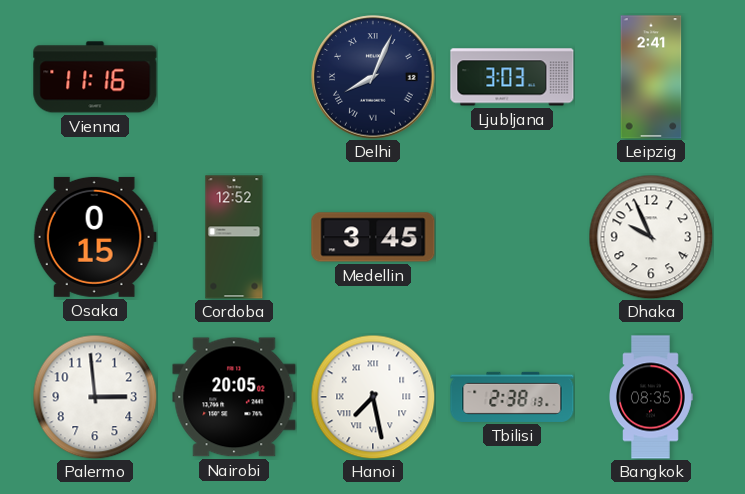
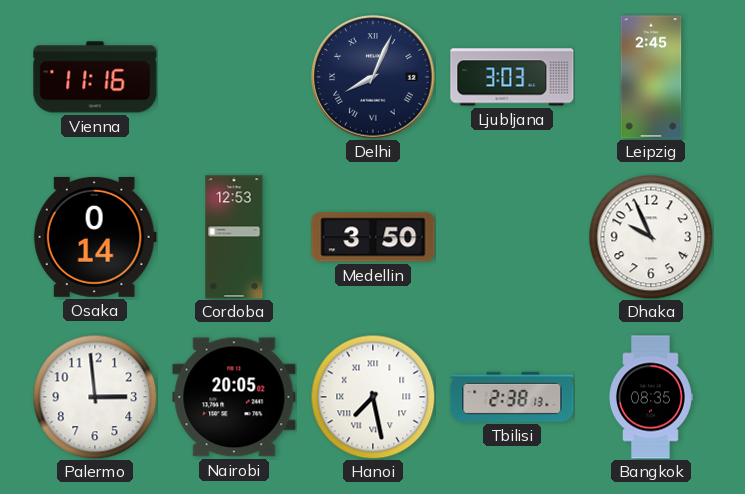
Leipzig: 2:41 -> 2:45
Osaka: 0:15 -> 0:14
Cordoba: 12:52 -> 12:53
Medellin: 3:45 -> 3:50
